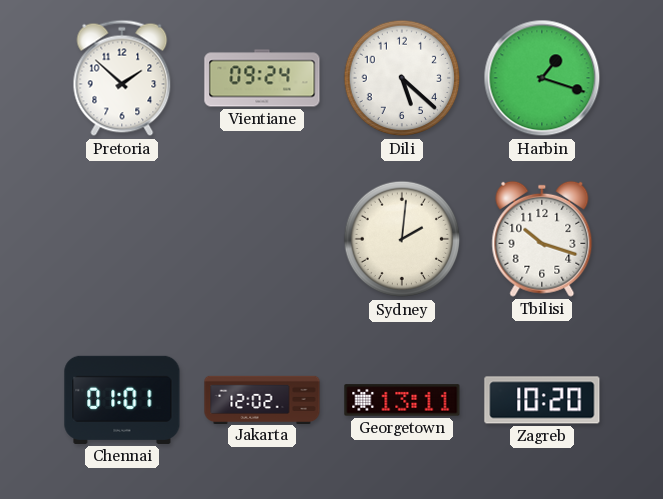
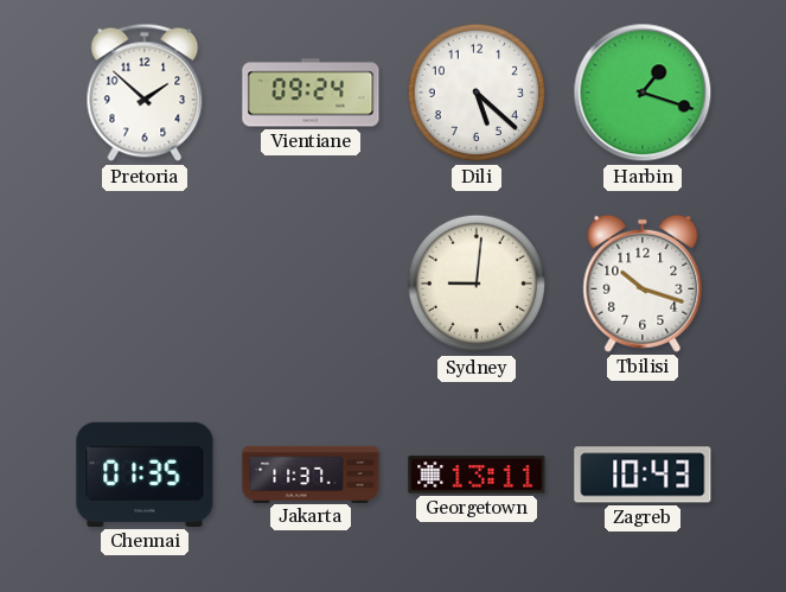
Sydney: 2:01 -> 9:01
Chennai: 01:01 -> 01:35
Jakarta: 12:02 -> 11:37
Zagreb: 10:20 -> 10:43
